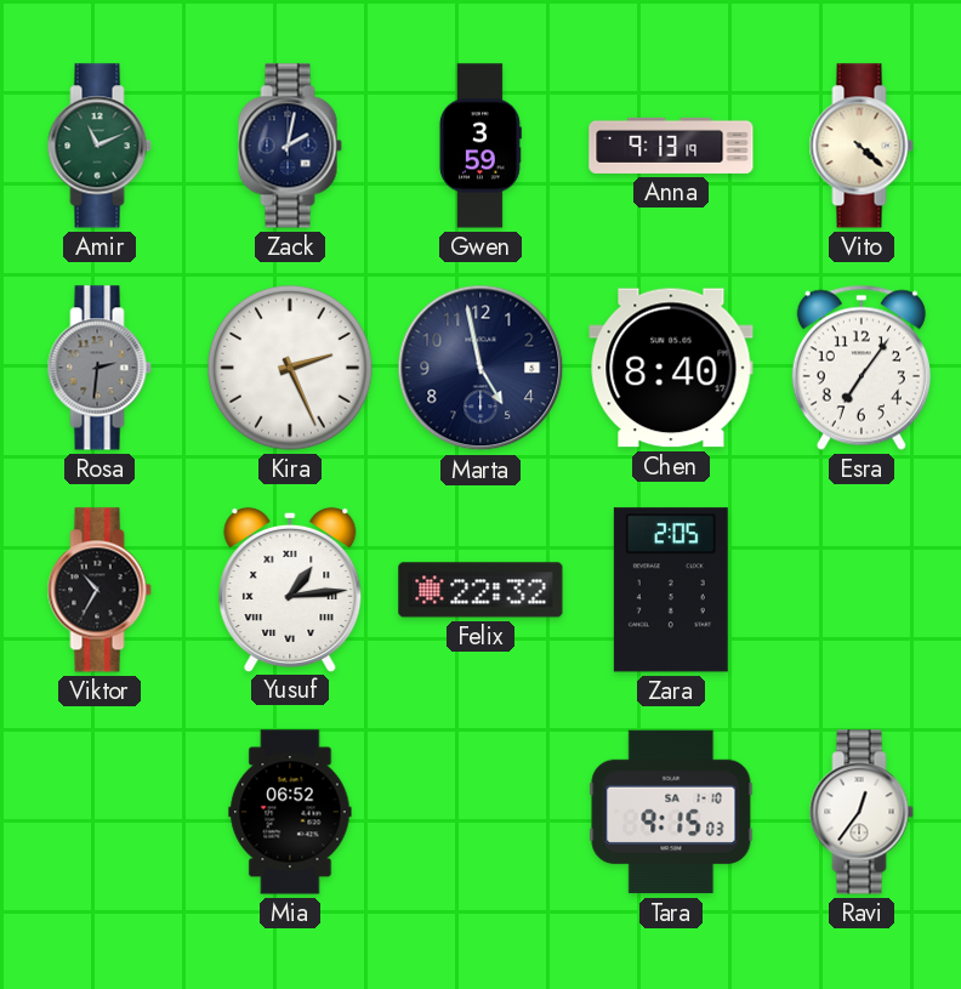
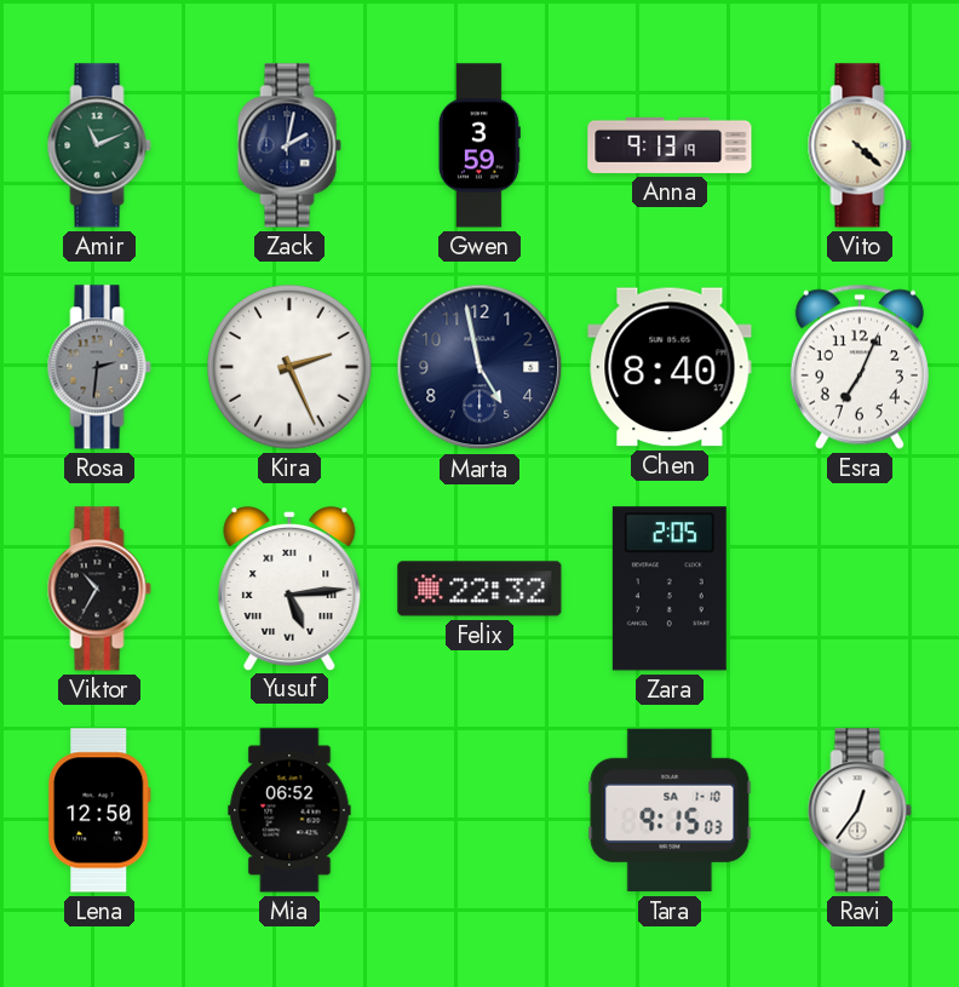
Esra: 7:06 -> 7:04
Yusuf: 1:14 -> 5:14
Lena: none -> 12:50
